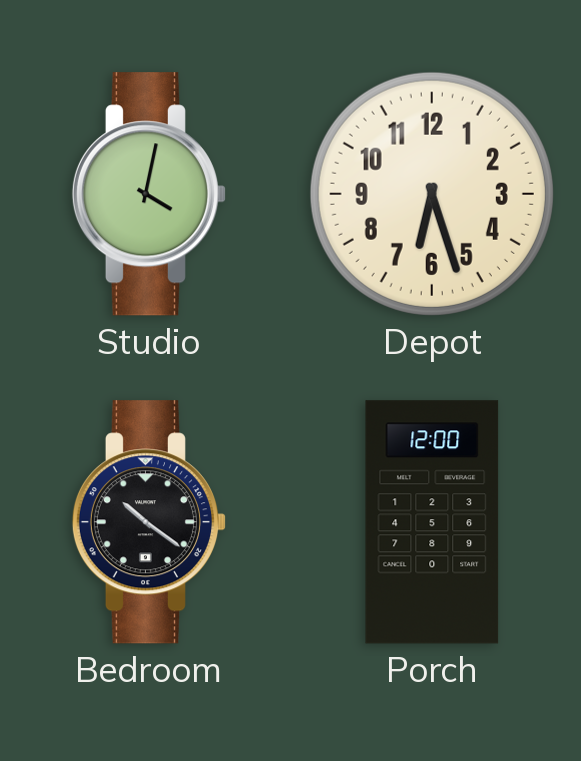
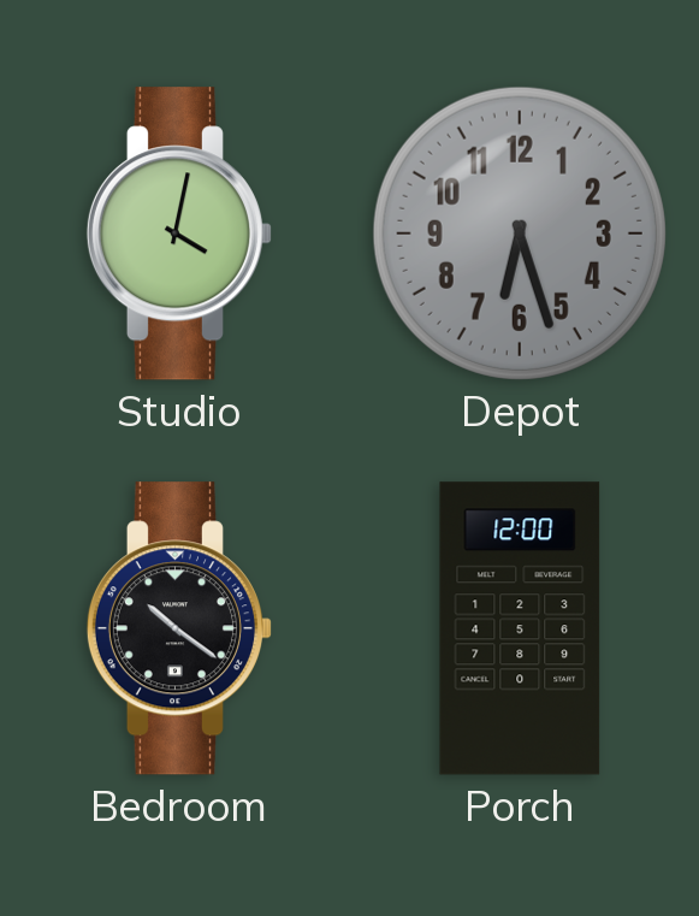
Depot dial: cream -> grey
